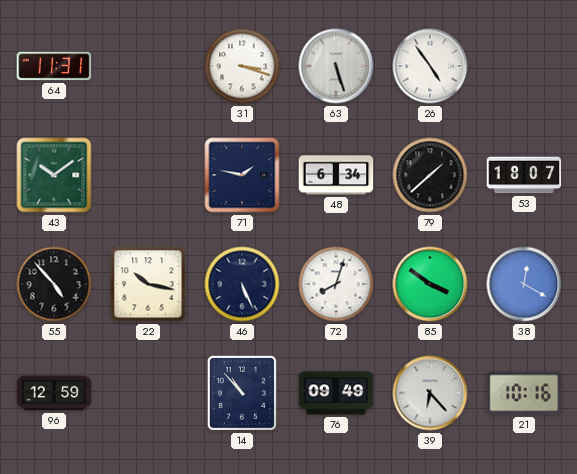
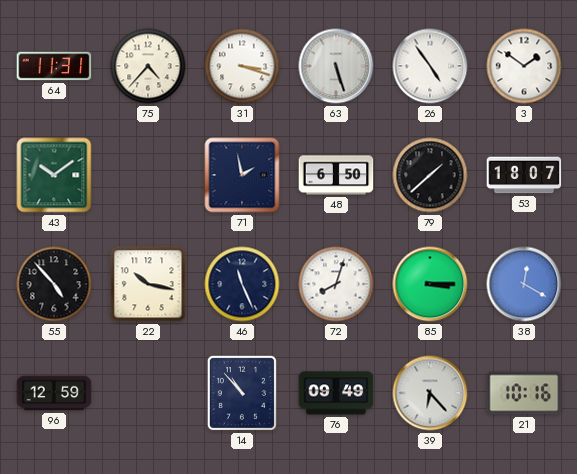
75: none -> 4:37
3: none -> 1:51
71: 1:47 -> 1:58
48: 6:34 -> 6:50
46: 5:26 -> 11:26
85: 3:51 -> 3:15
